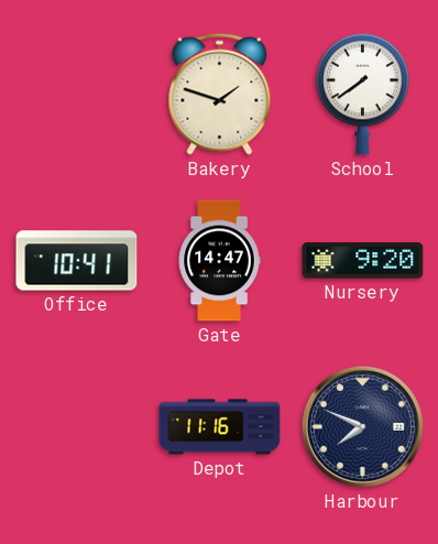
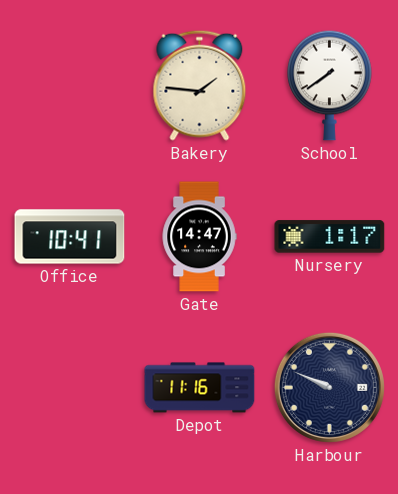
Bakery: 1:48 -> 1:46
Nursery: 9:20 -> 1:17
Harbour: 7:49 -> 9:49
